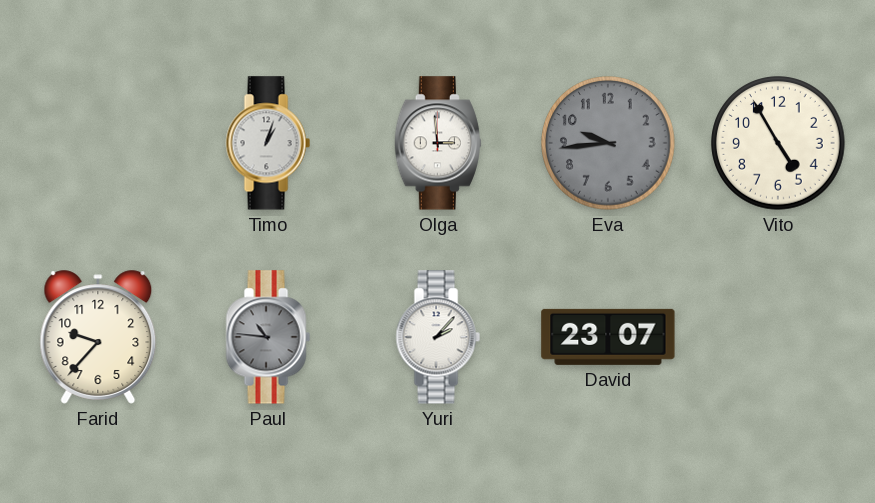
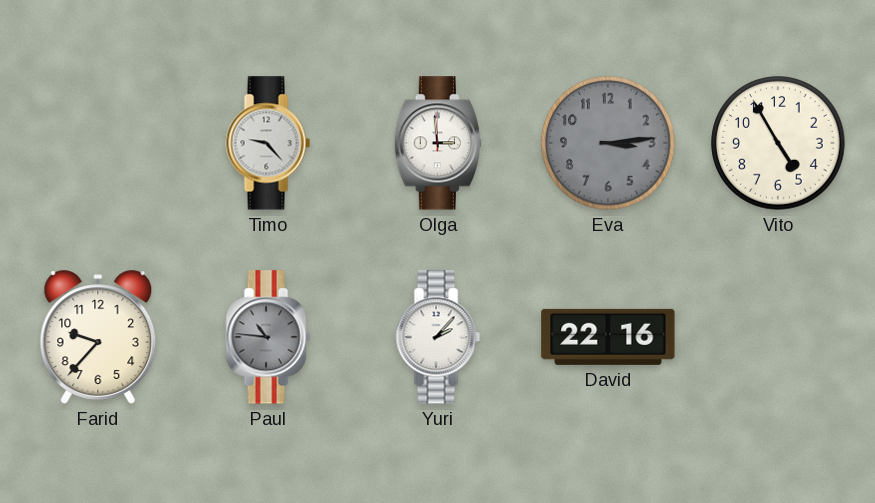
Timo: 1:03 -> 9:23
Eva: 9:44 -> 3:14
David: 23:07 -> 22:16
